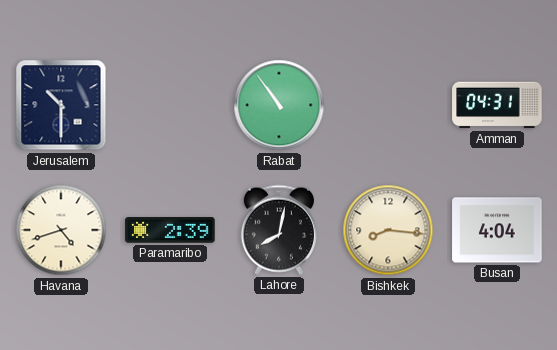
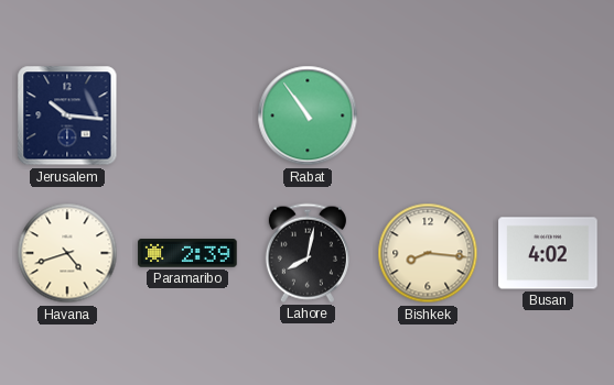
Jerusalem: 10:30 -> 10:16
Amman: 04:31 -> none
Busan: 4:04 -> 4:02
